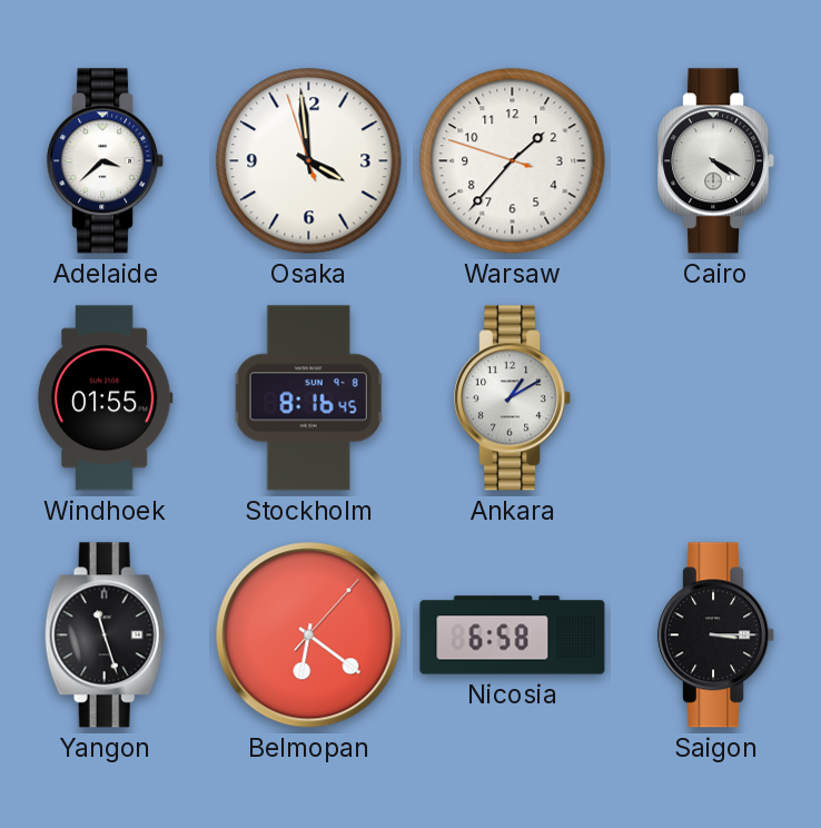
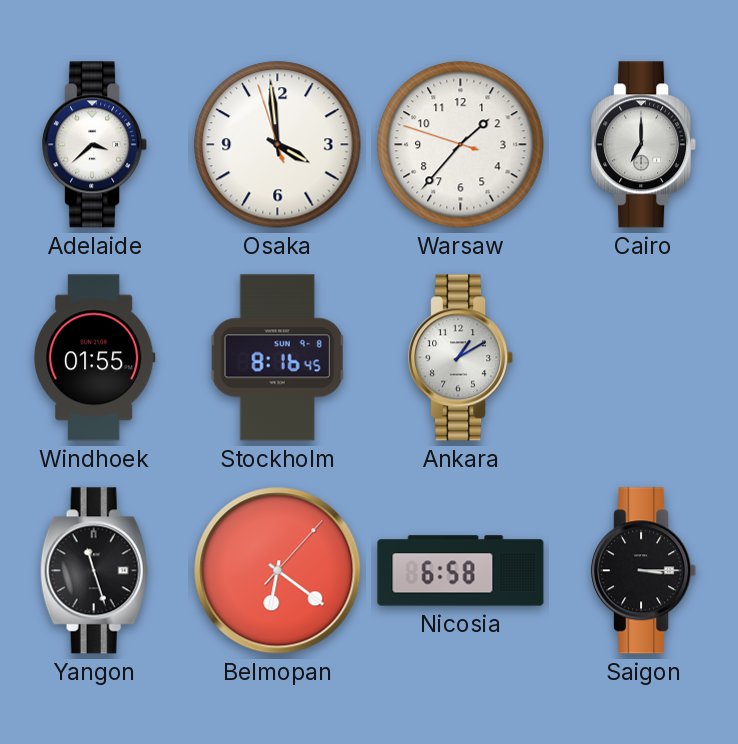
Cairo: 4:20 -> 7:00
